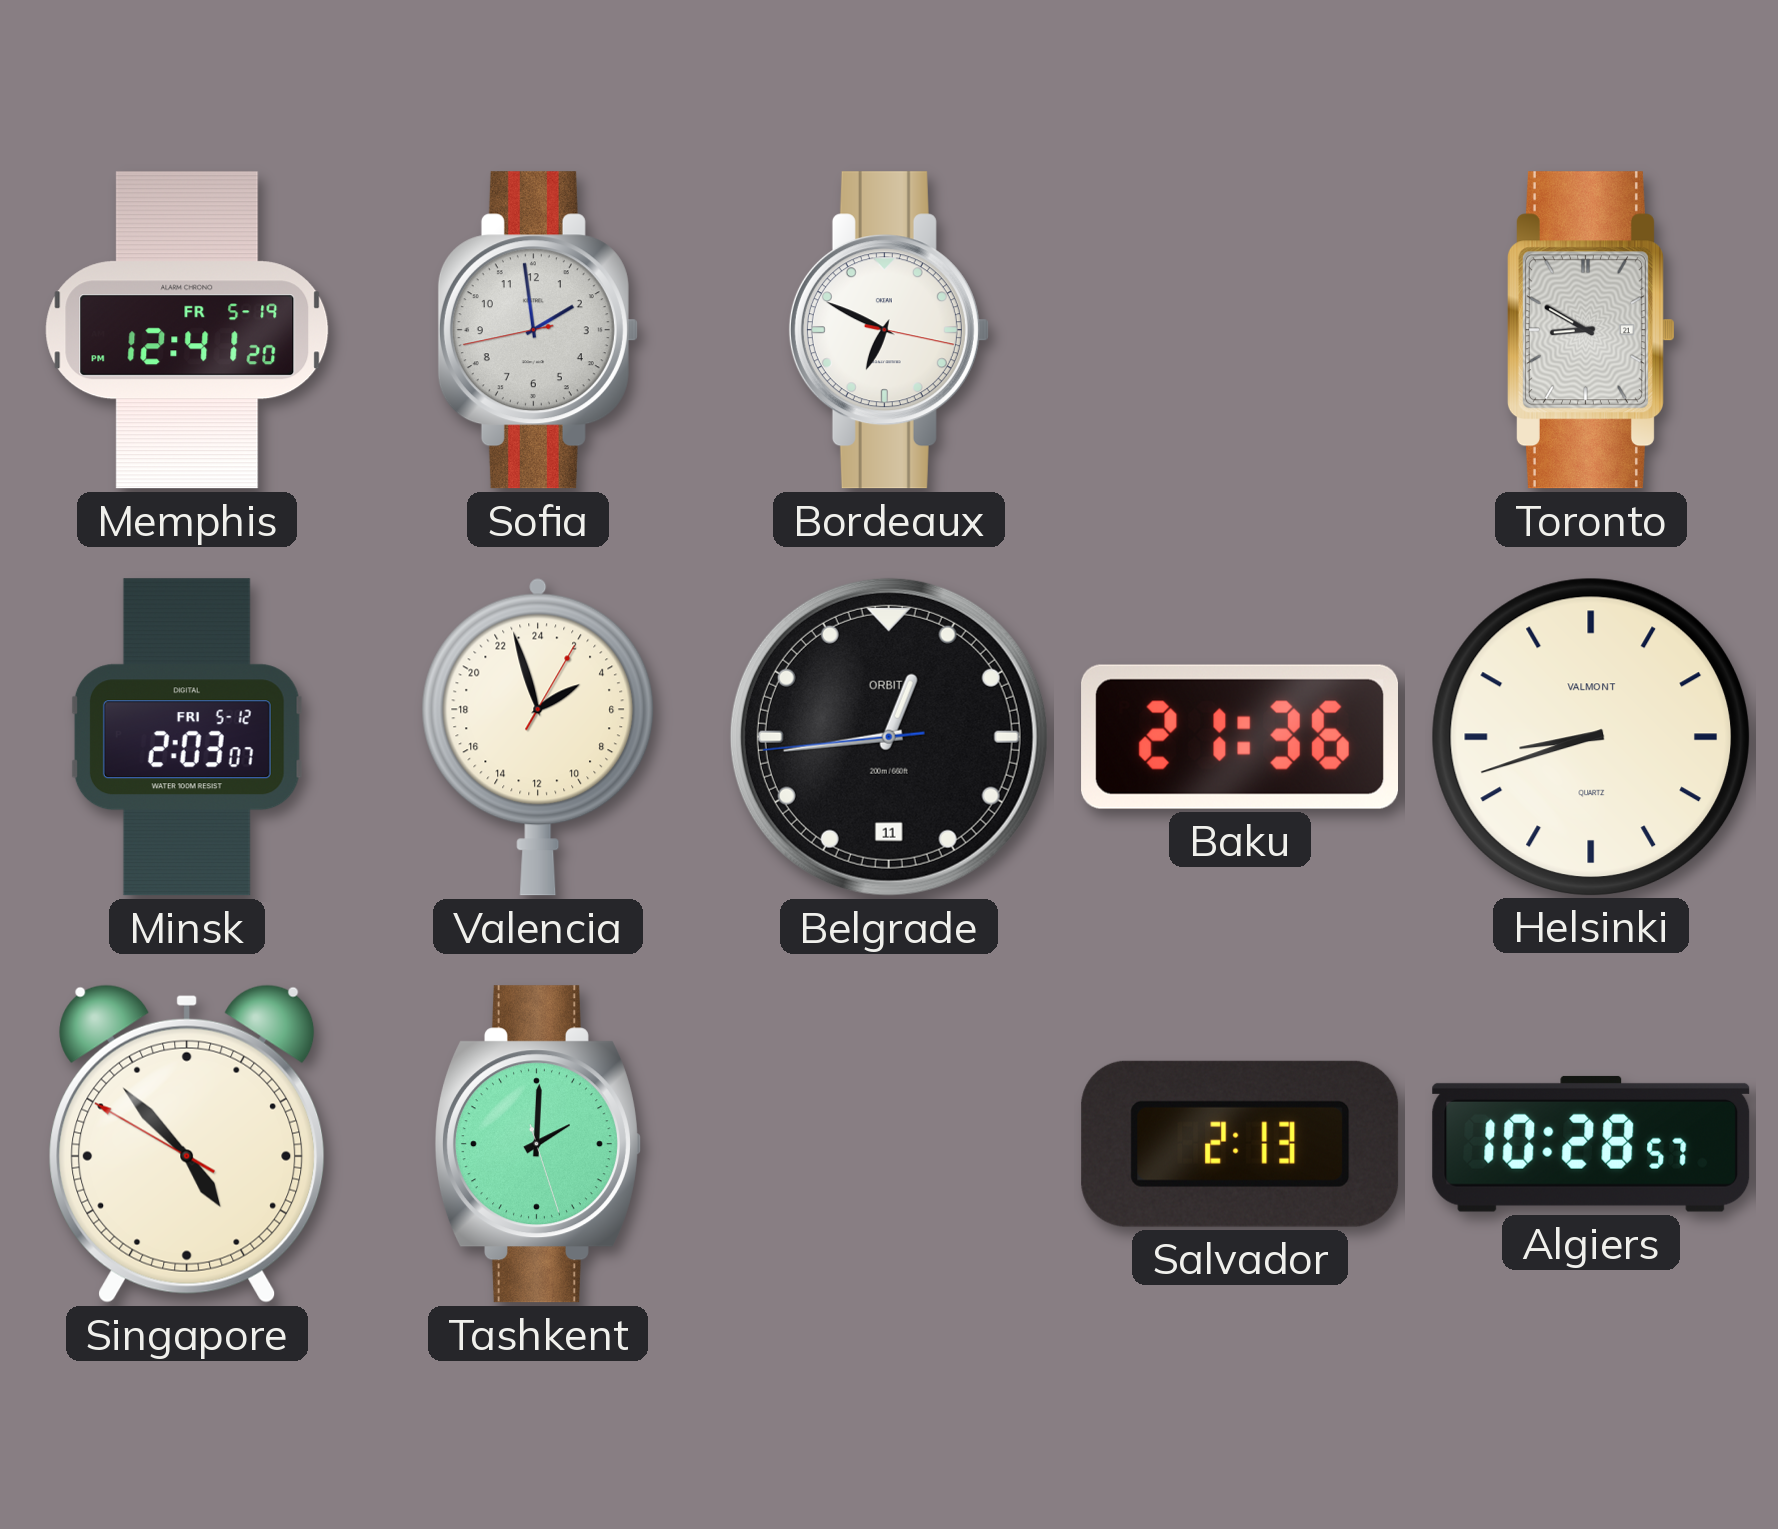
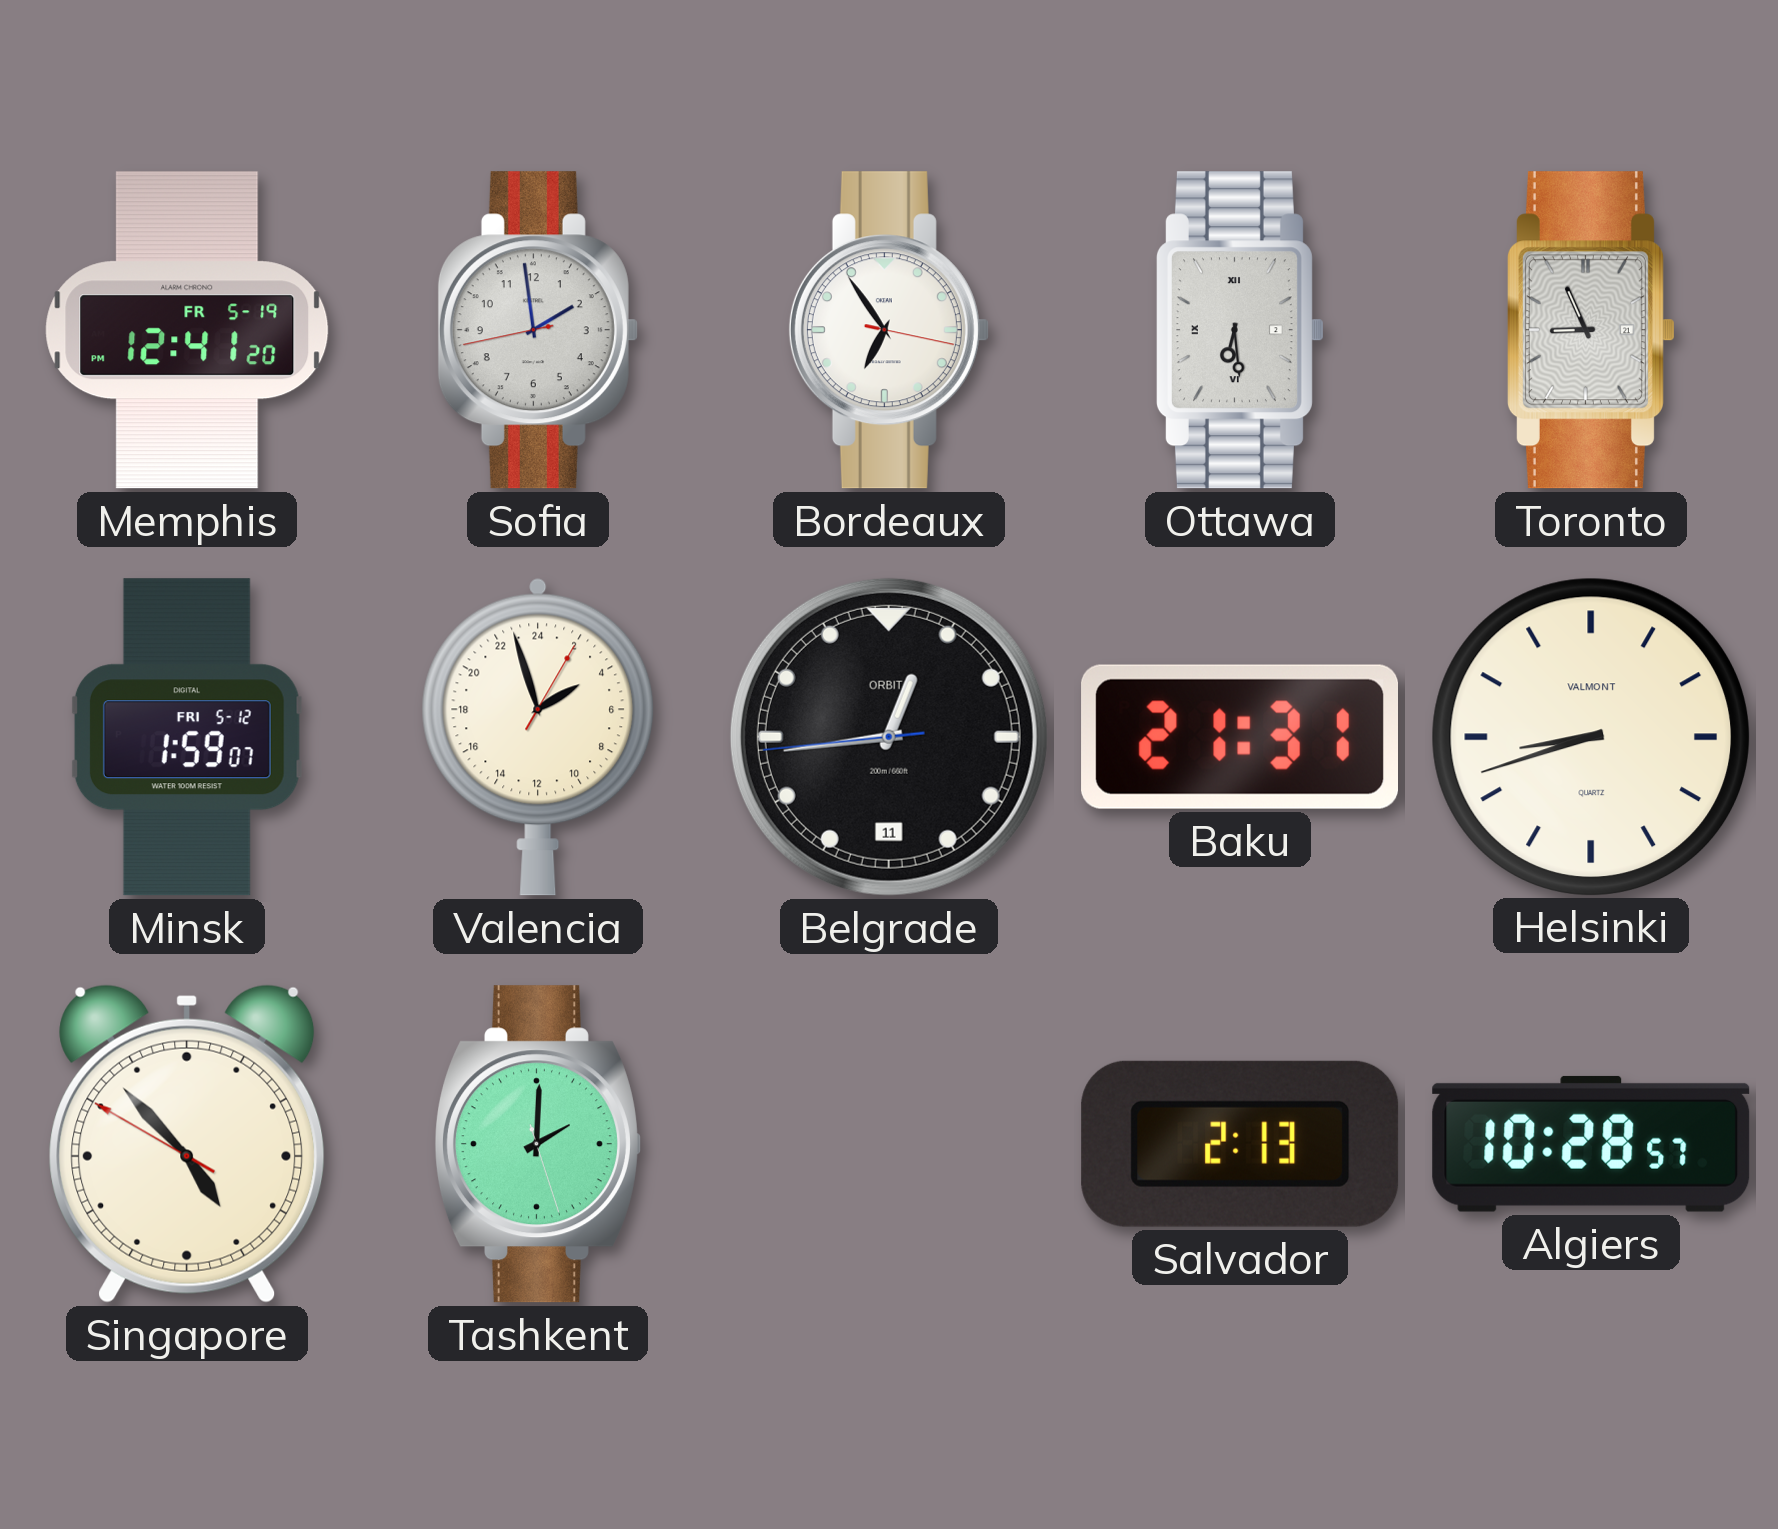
Bordeaux: 6:49 -> 6:54
Ottawa: none -> 6:29
Toronto: 8:50 -> 8:56
Minsk: 2:03 -> 1:59
Baku: 21:36 -> 21:31
